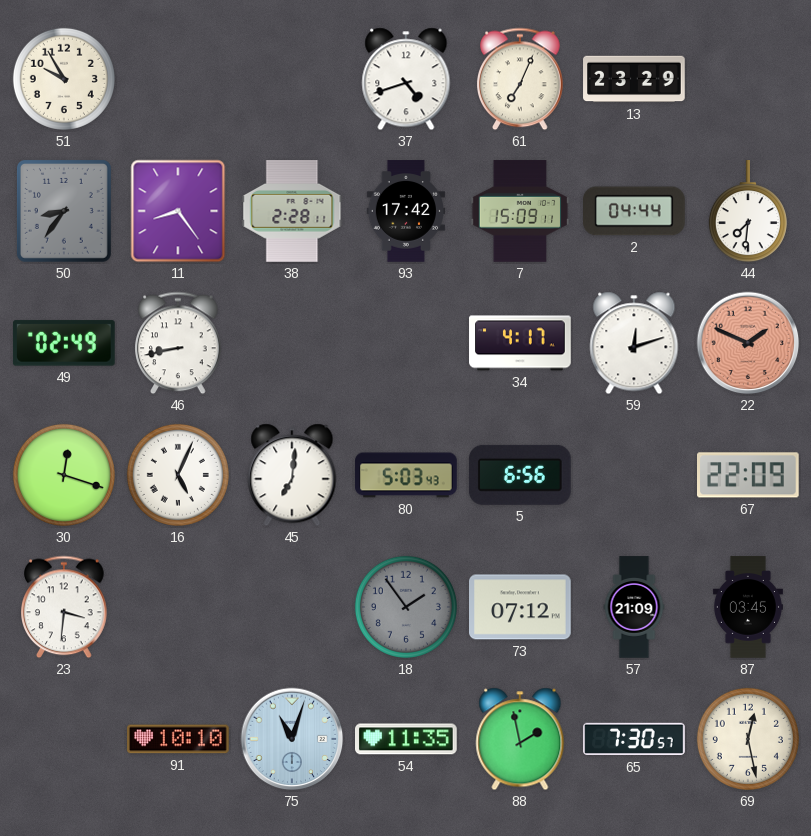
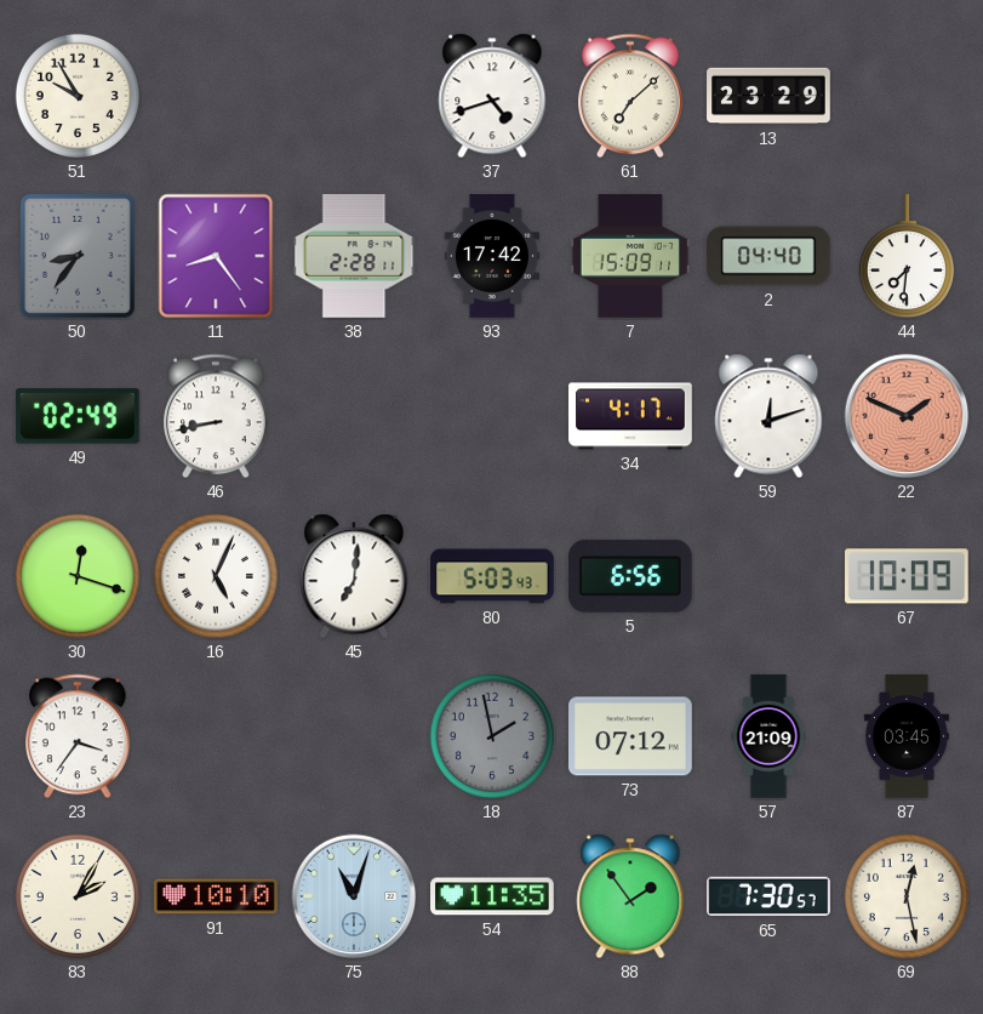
61: 7:04 -> 7:08
2: 04:44 -> 04:40
67: 22:09 -> 10:09
23: 3:31 -> 3:36
18: 1:54 -> 1:58
83: none -> 2:05
88: 1:58 -> 1:54
